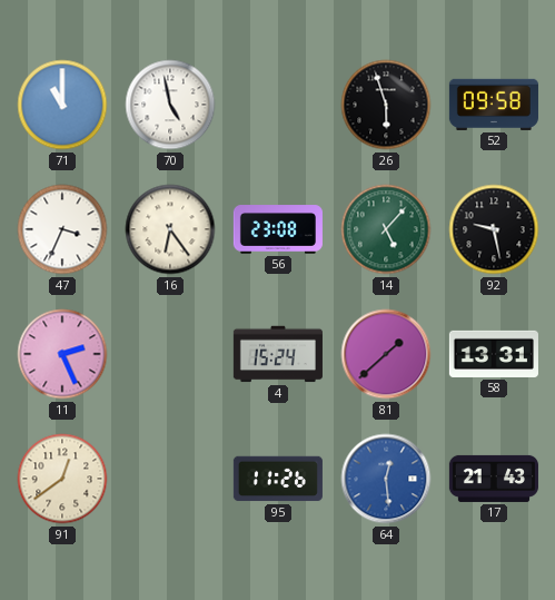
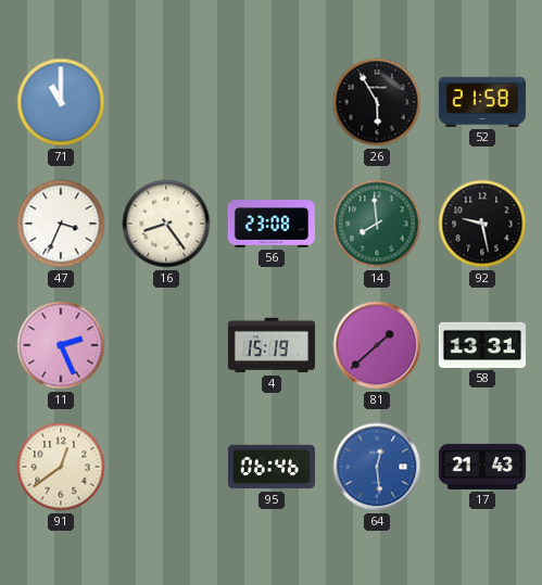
70: 4:58 -> none
26: 5:57 -> 5:55
52: 09:58 -> 21:58
16: 6:24 -> 8:24
14: 5:07 -> 7:59
4: 15:24 -> 15:19
95: 11:26 -> 06:46
